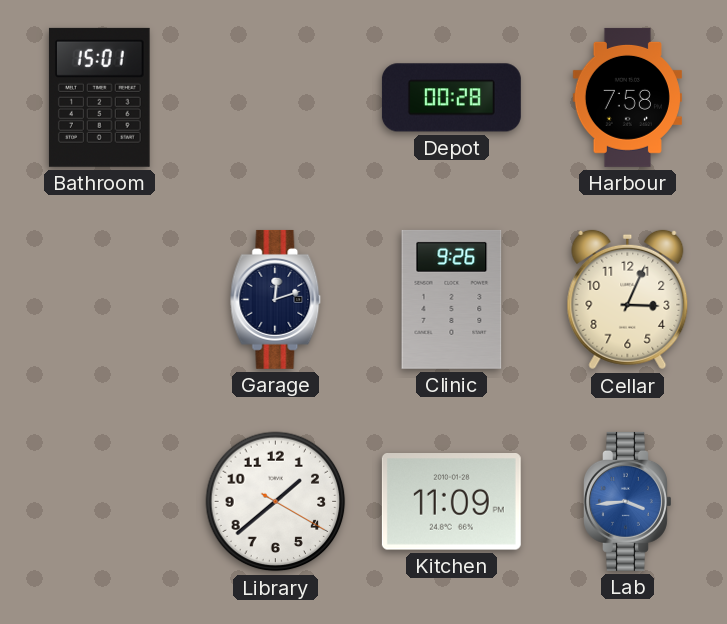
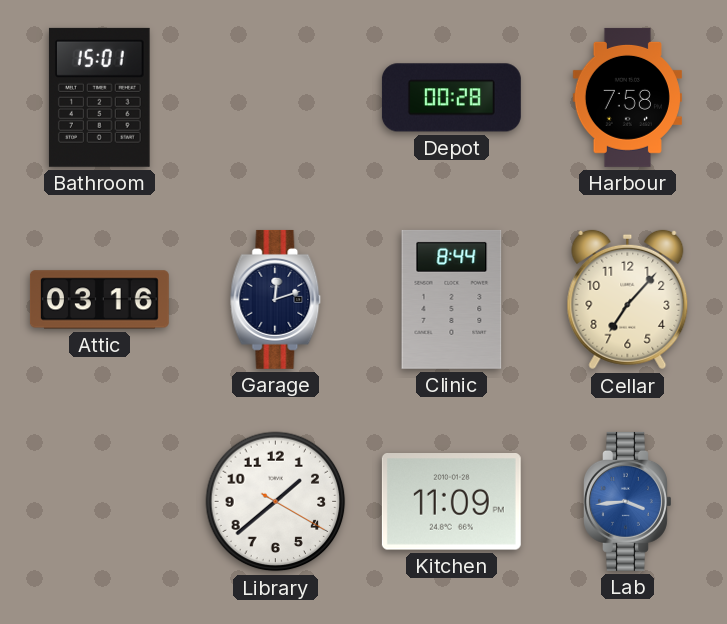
Attic: none -> 03:16
Clinic: 9:26 -> 8:44
Cellar: 3:04 -> 7:07
